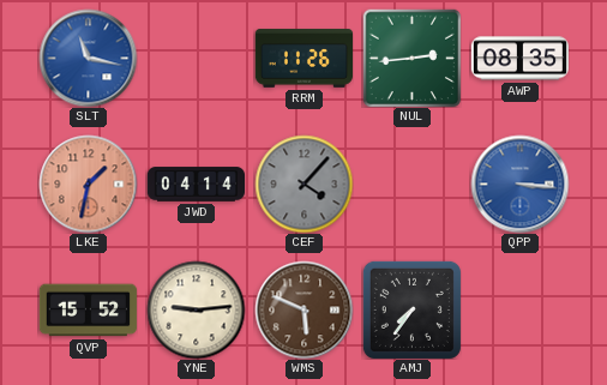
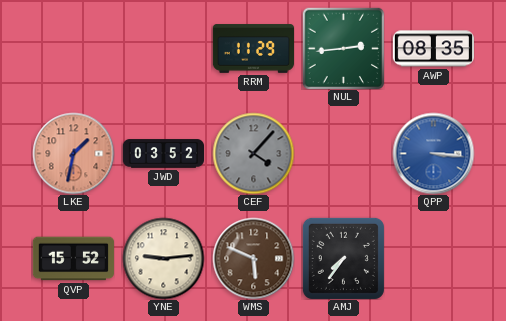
SLT: 11:17 -> none
RRM: 11:26 -> 11:29
JWD: 04:14 -> 03:52
